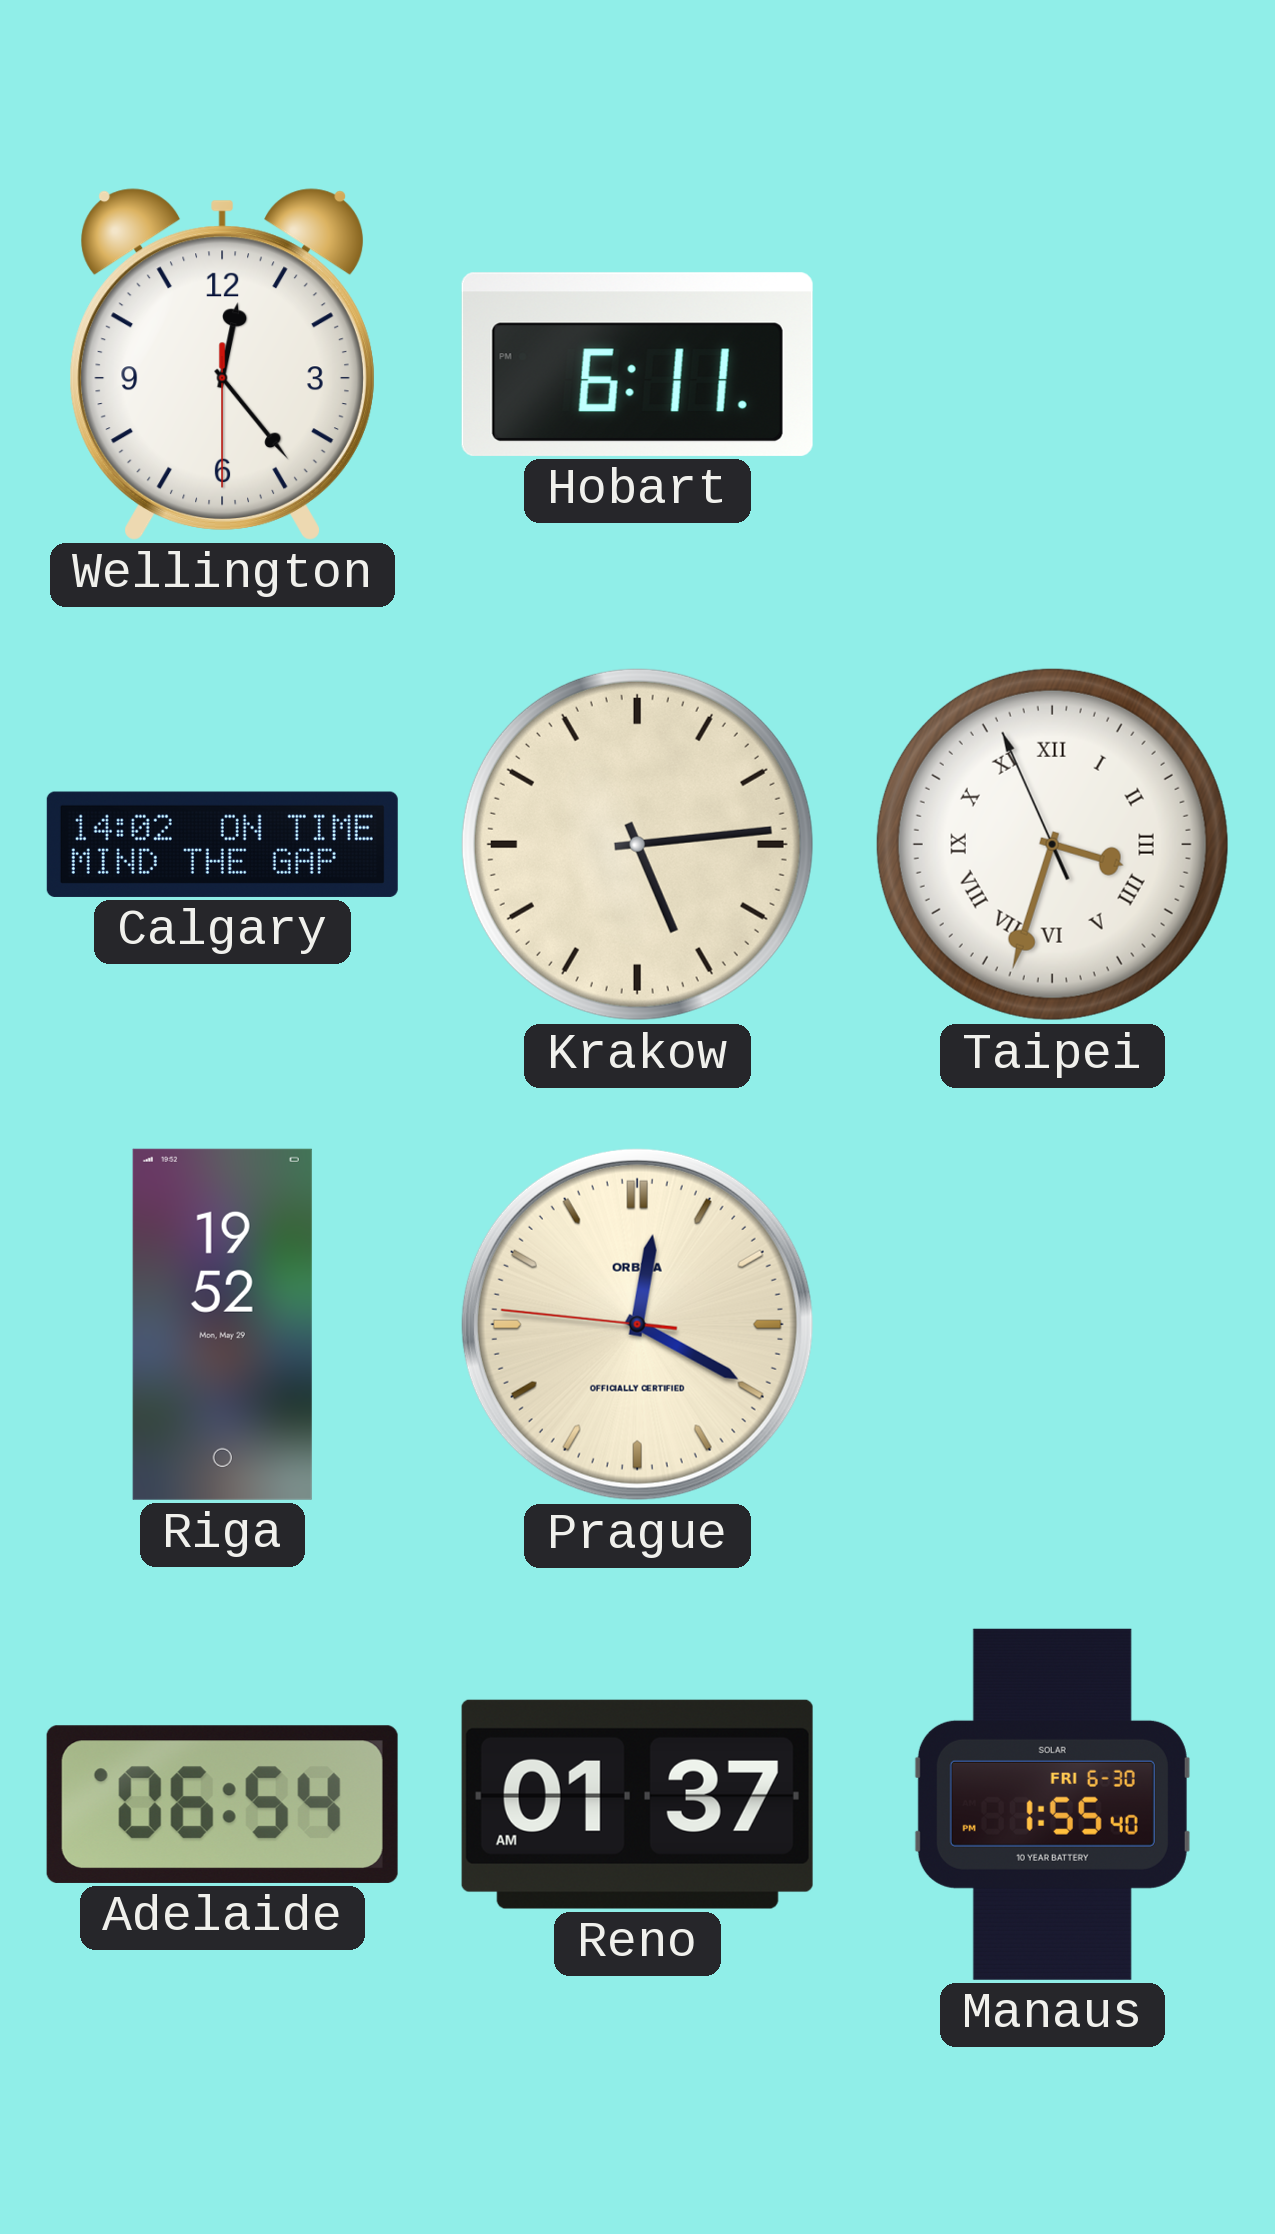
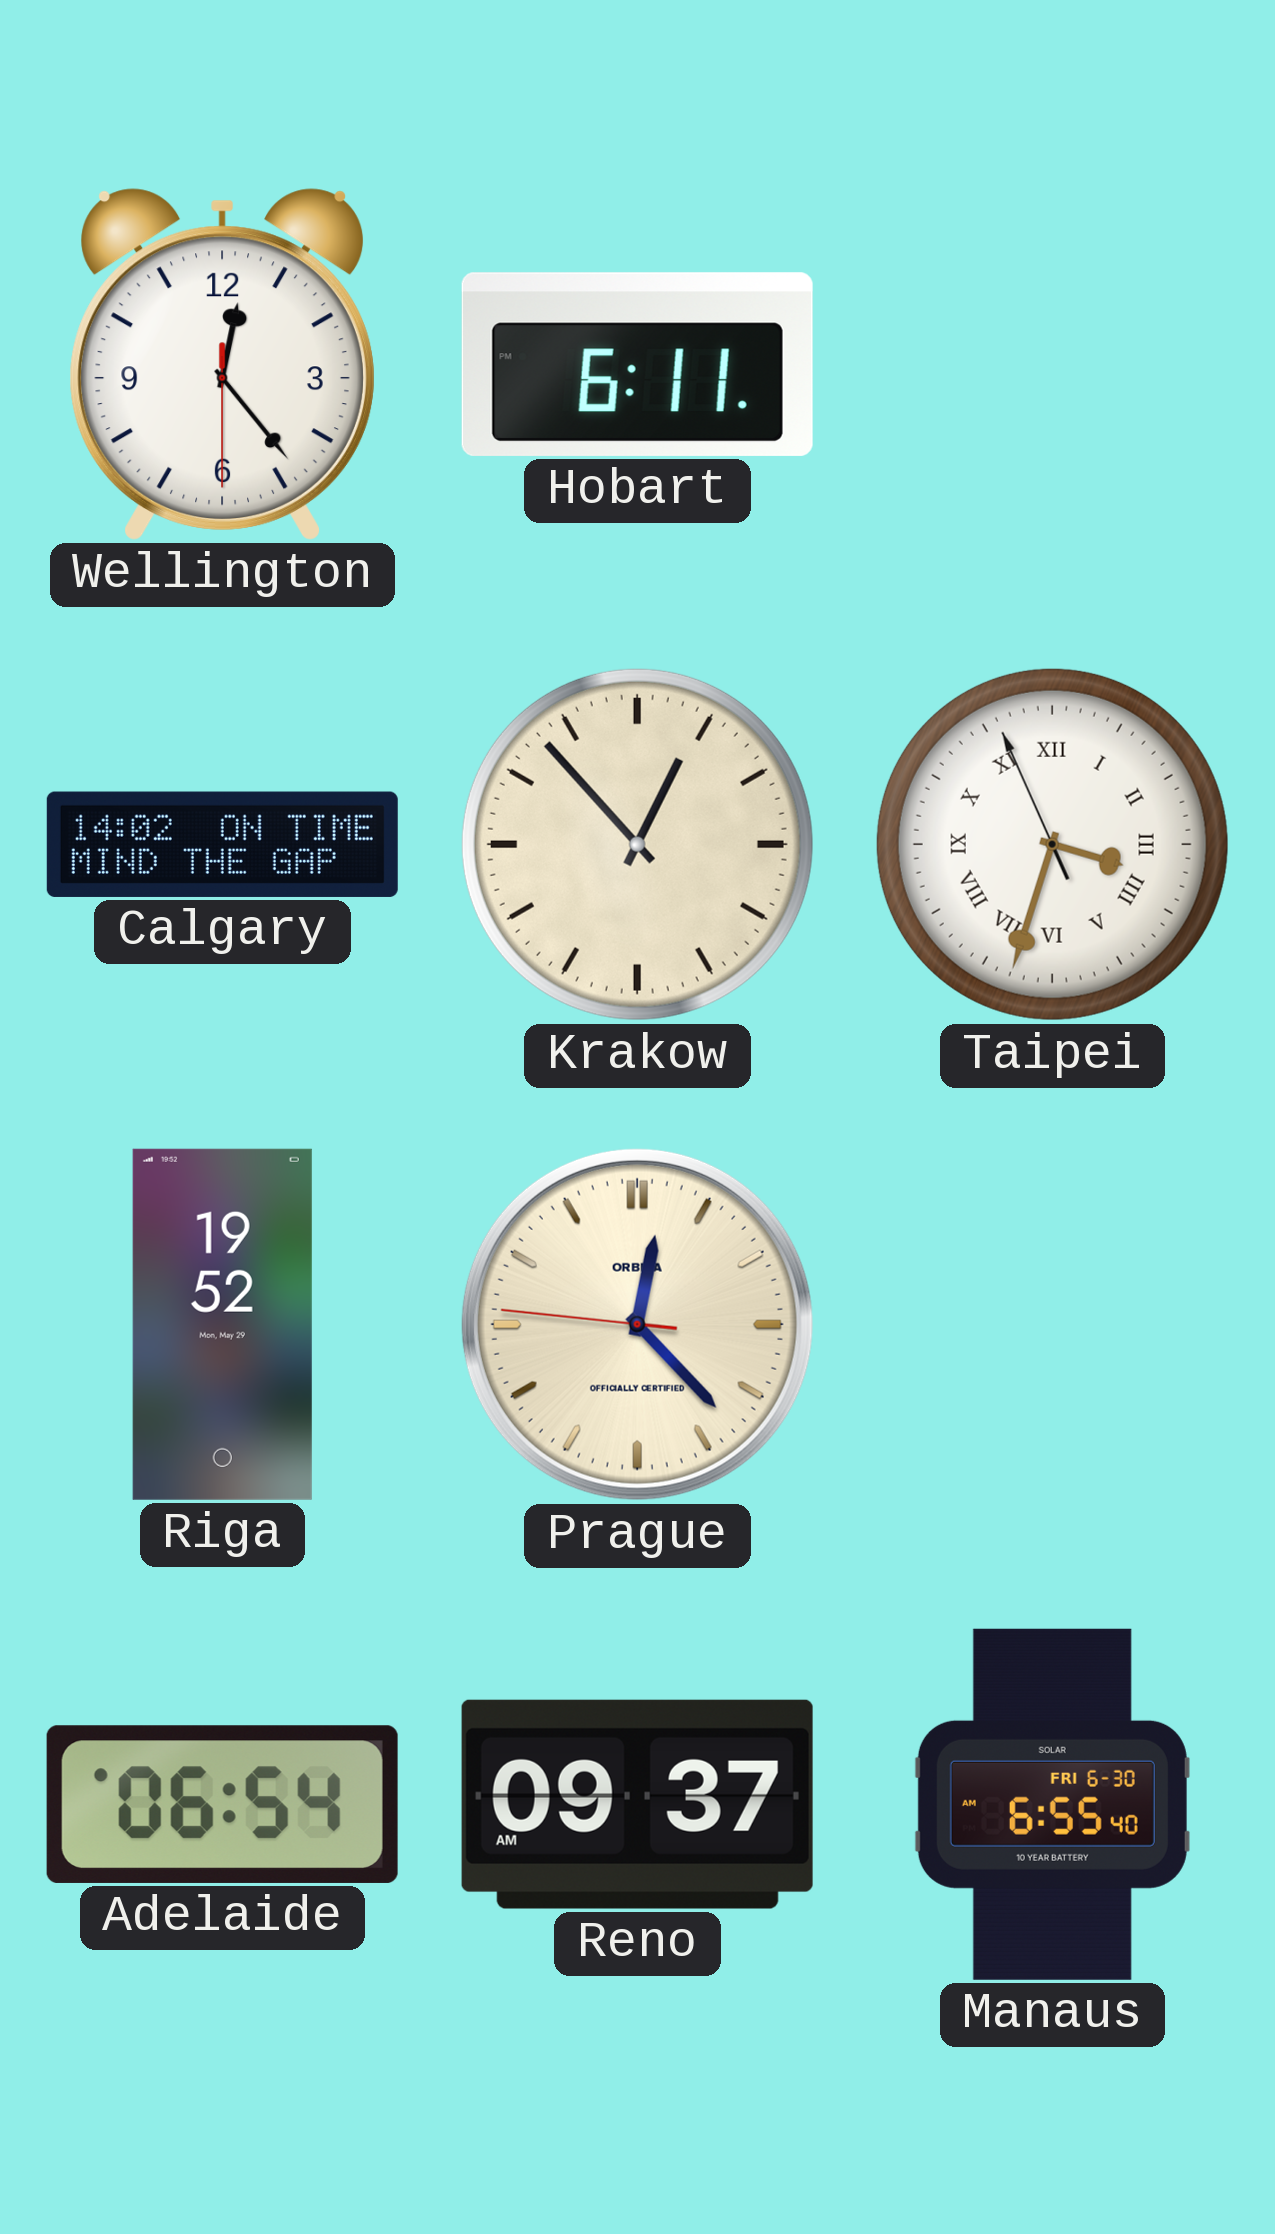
Krakow: 5:14 -> 12:53
Prague: 12:19 -> 12:22
Reno: 01:37 -> 09:37
Manaus: 1:55 -> 6:55
